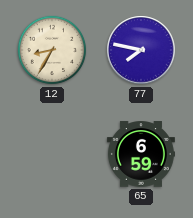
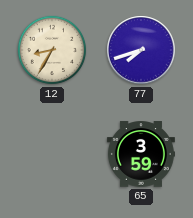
77: 7:47 -> 7:42
65: 6:59 -> 3:59
